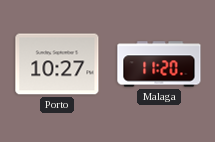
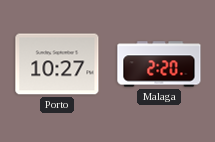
Malaga: 11:20 -> 2:20
